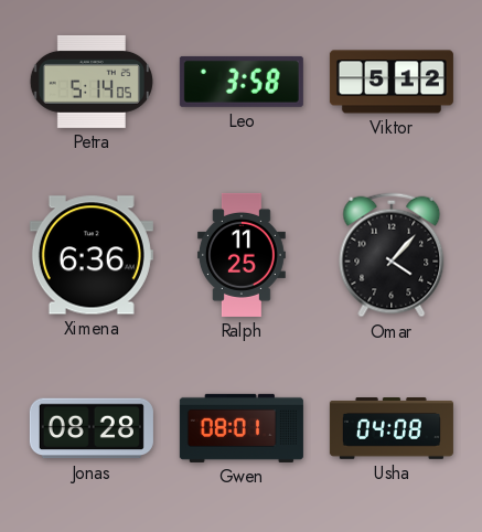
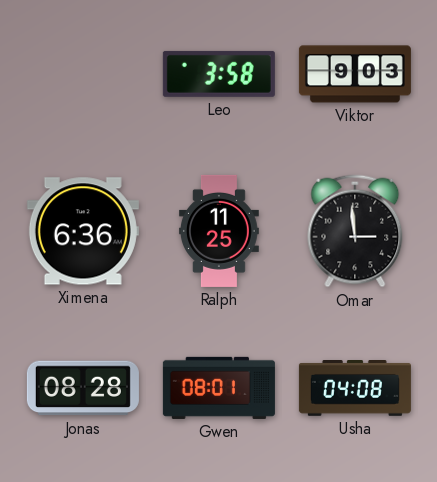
Petra: 5:14 -> none
Viktor: 5:12 -> 9:03
Omar: 4:07 -> 2:59
